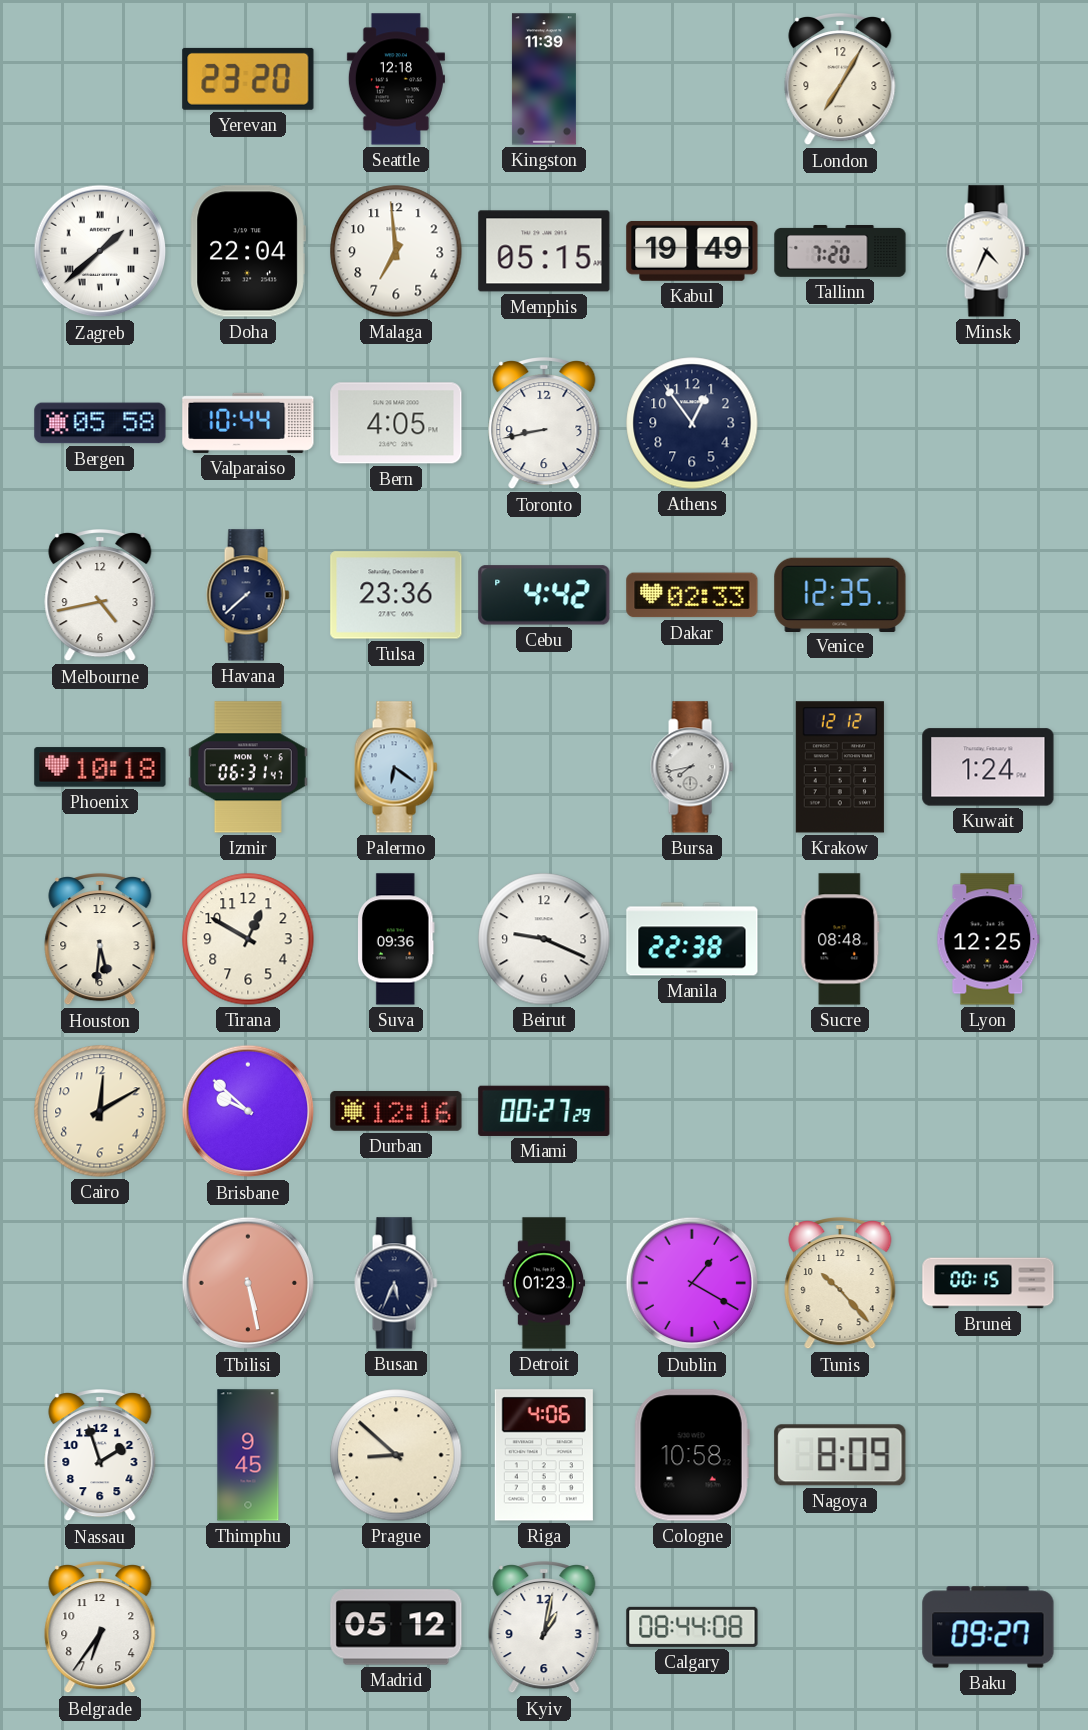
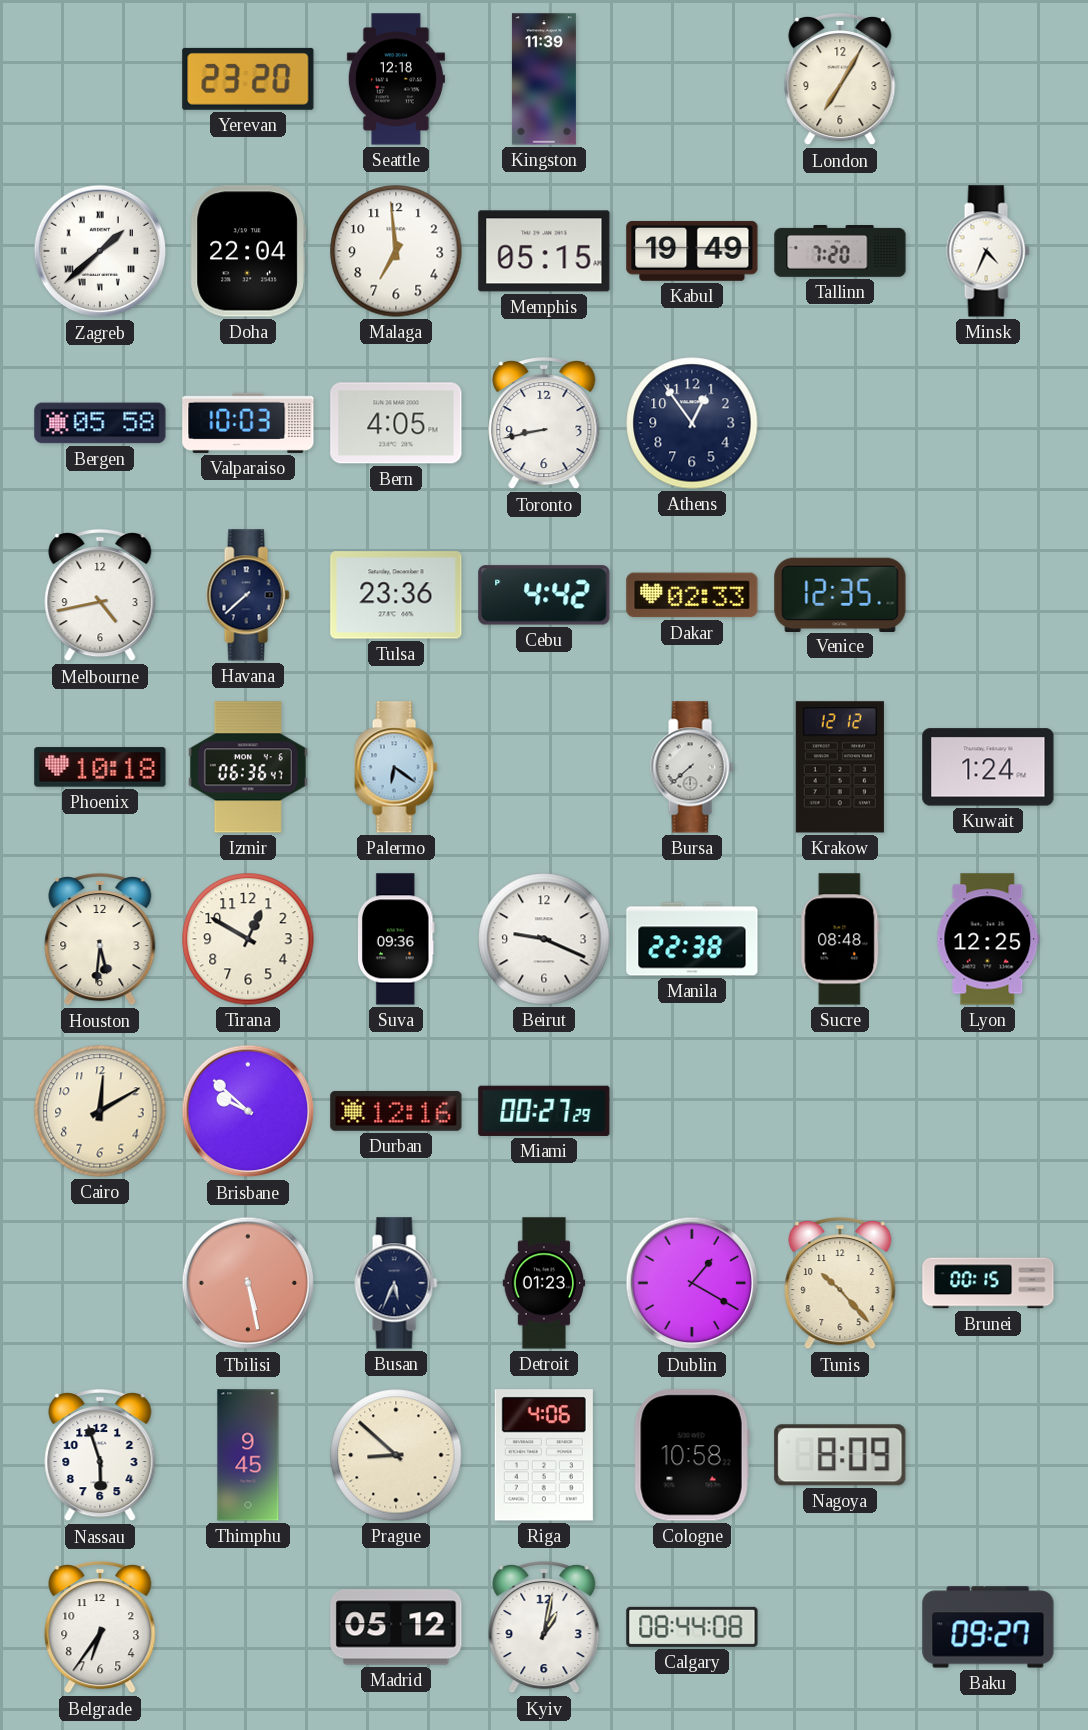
Valparaiso: 10:44 -> 10:03
Izmir: 06:31 -> 06:36
Bursa: 7:43 -> 7:38
Nassau: 1:57 -> 5:57
